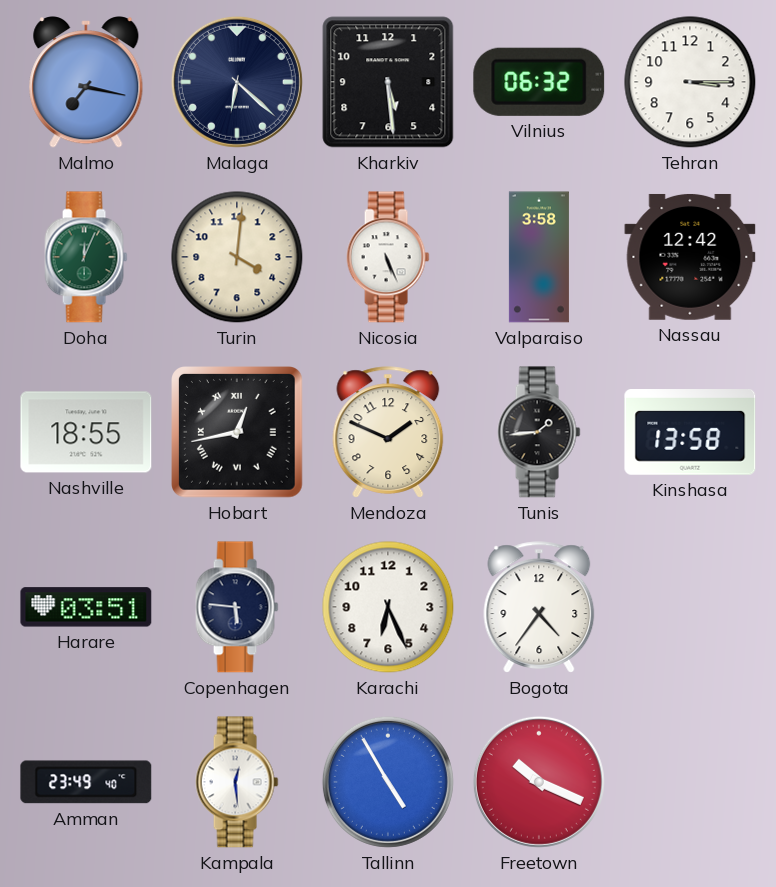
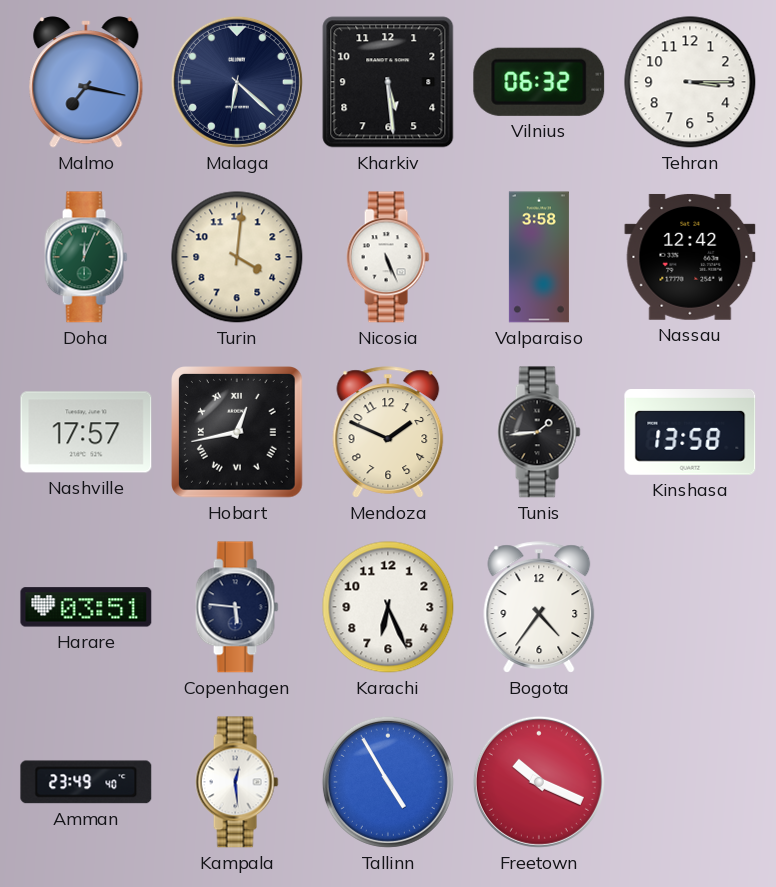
Nashville: 18:55 -> 17:57
